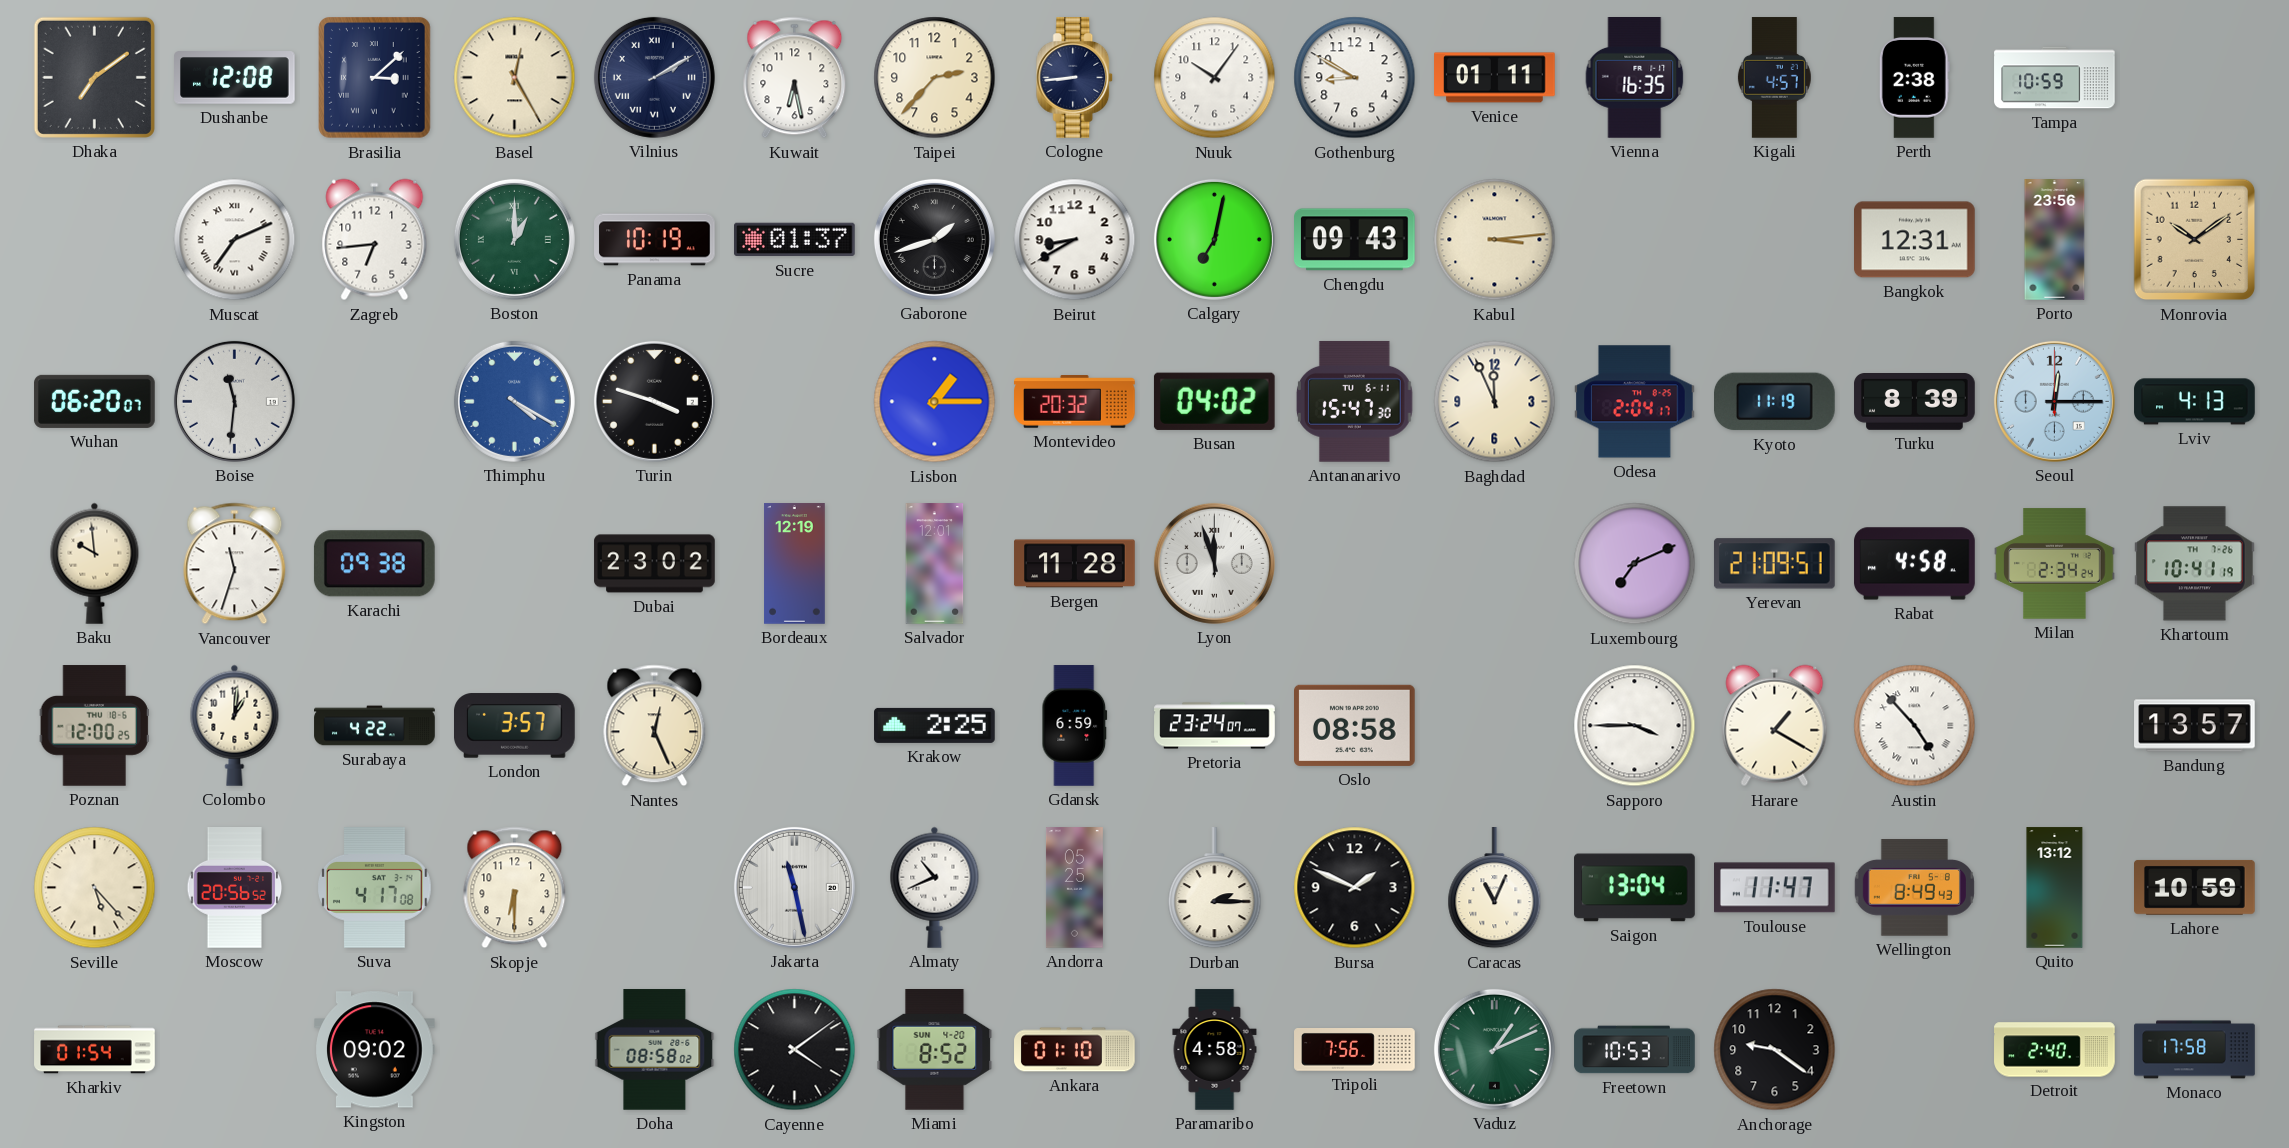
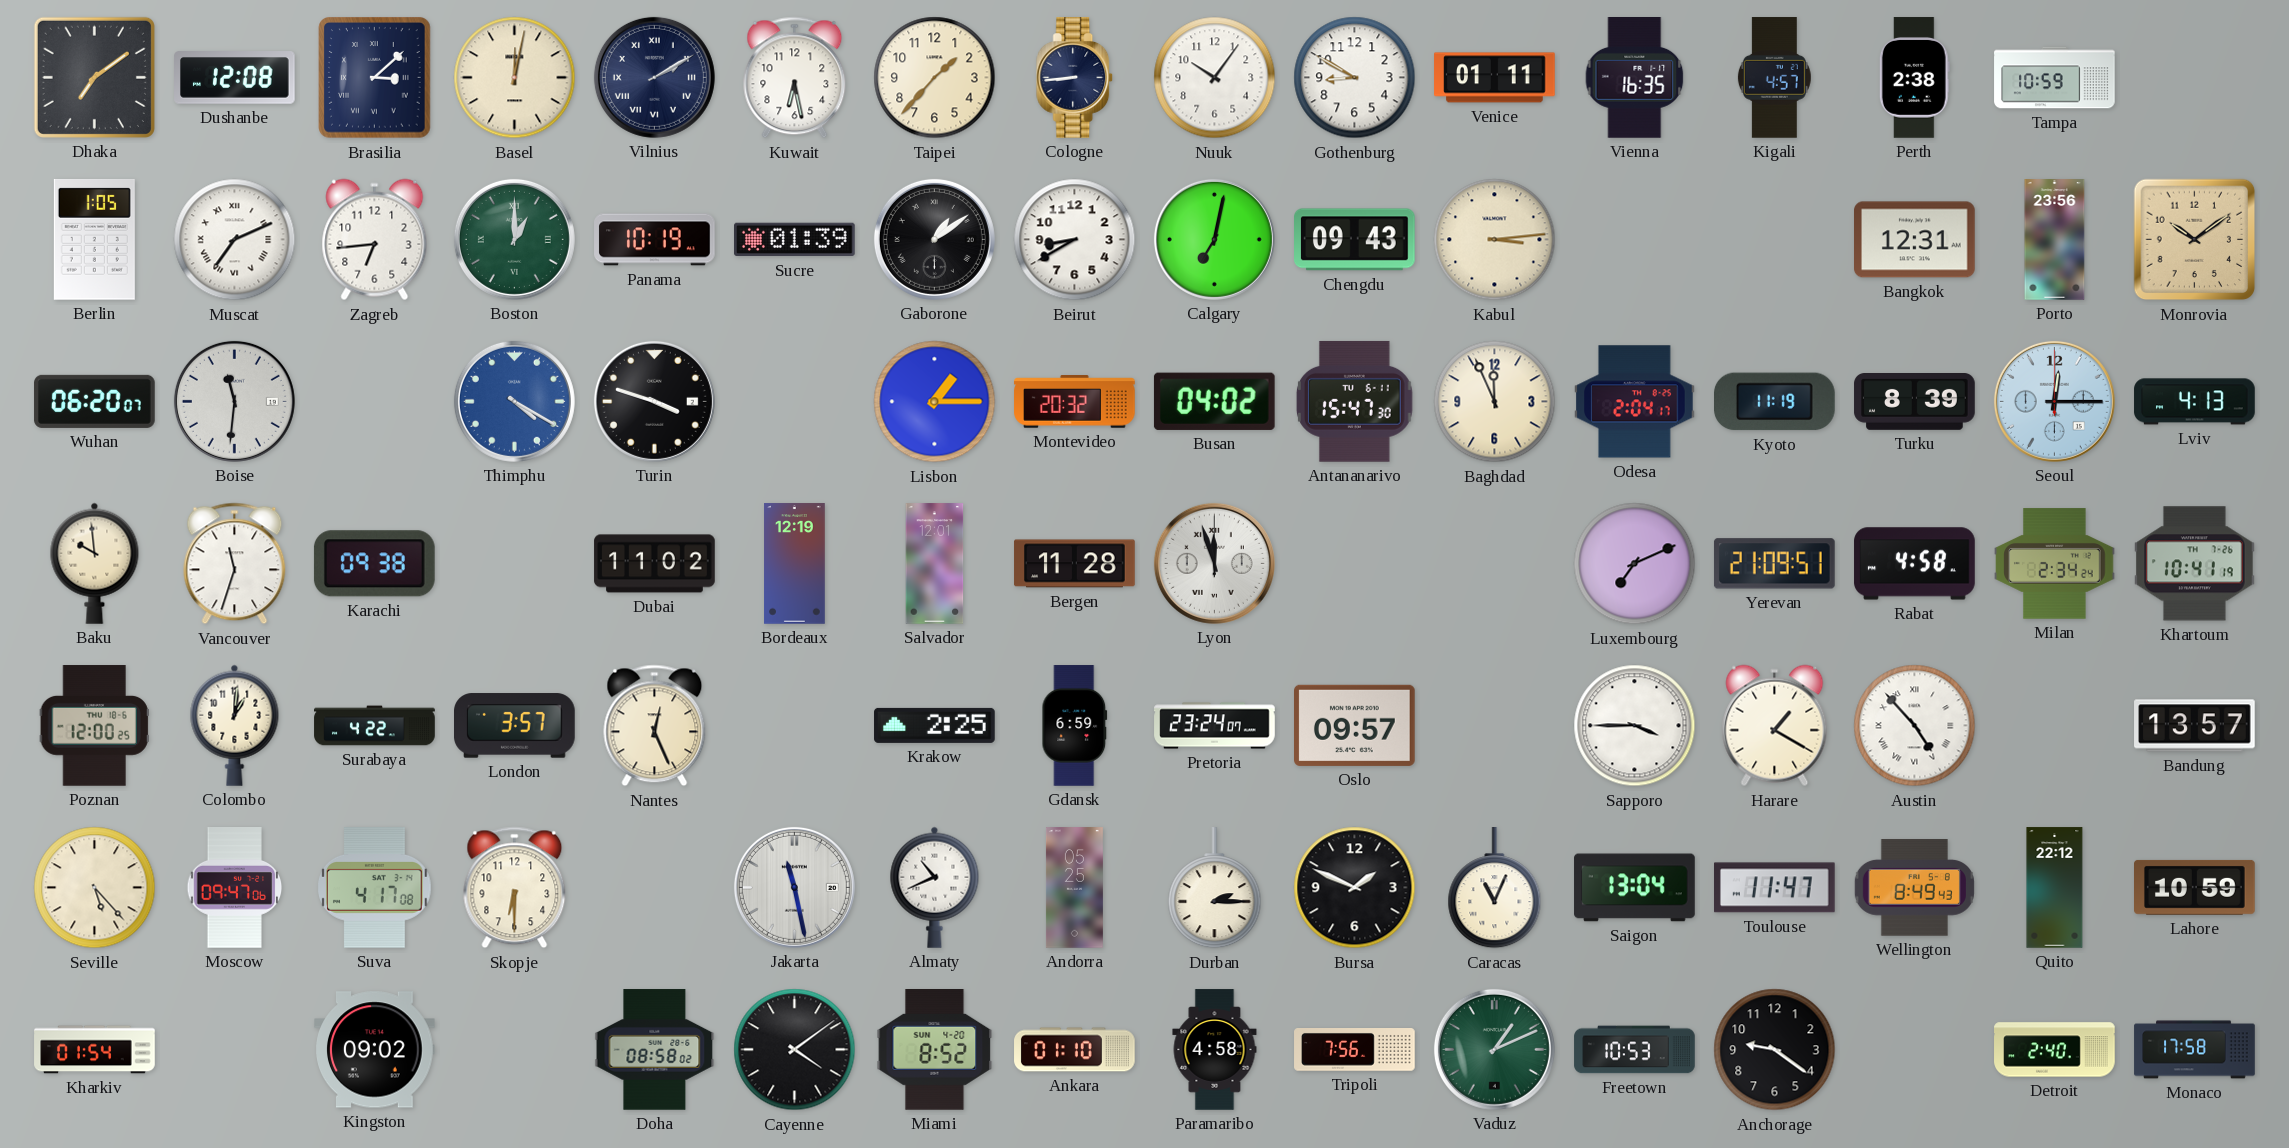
Basel: 12:25 -> 12:02
Taipei: 2:37 -> 1:37
Berlin: none -> 1:05
Sucre: 01:37 -> 01:39
Gaborone: 1:42 -> 1:09
Dubai: 23:02 -> 11:02
Oslo: 08:58 -> 09:57
Moscow: 20:56 -> 09:47
Quito: 13:12 -> 22:12
